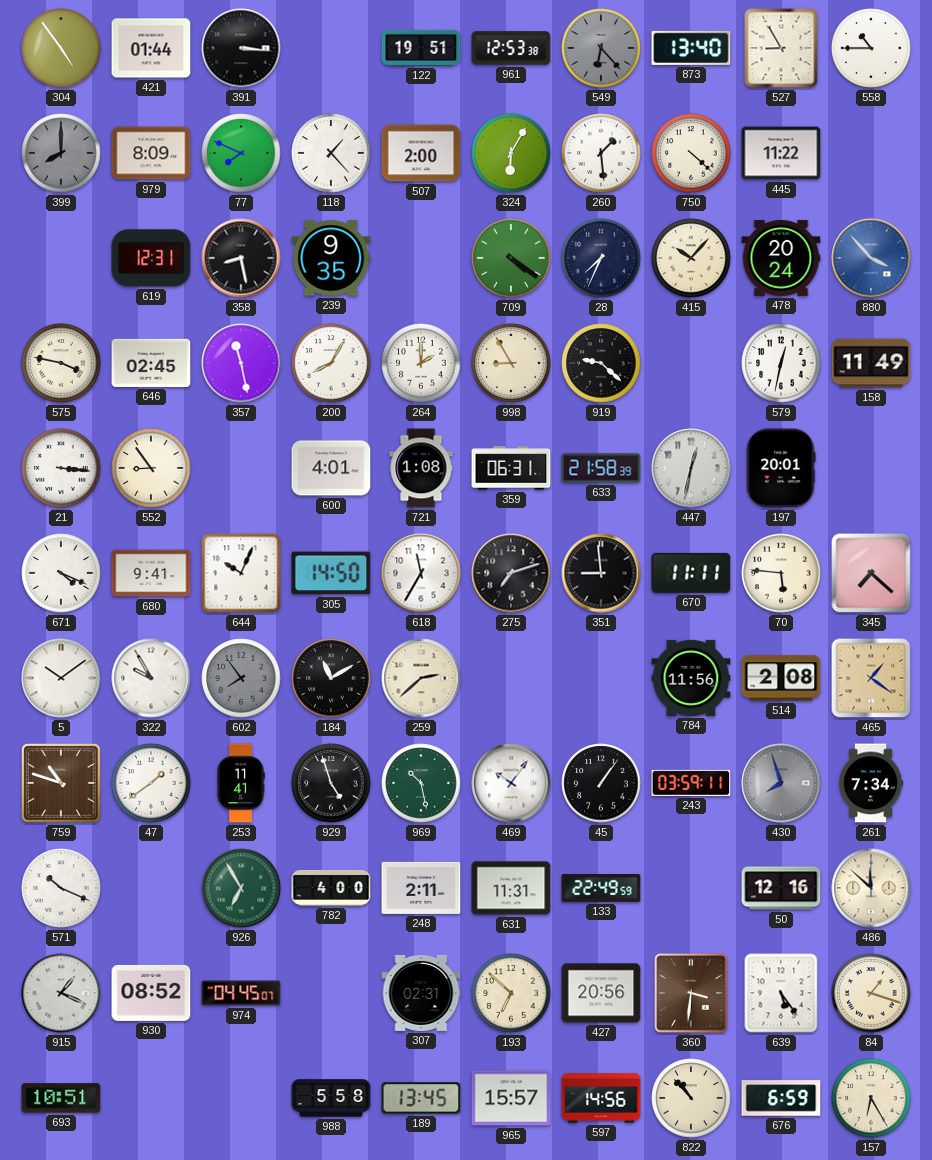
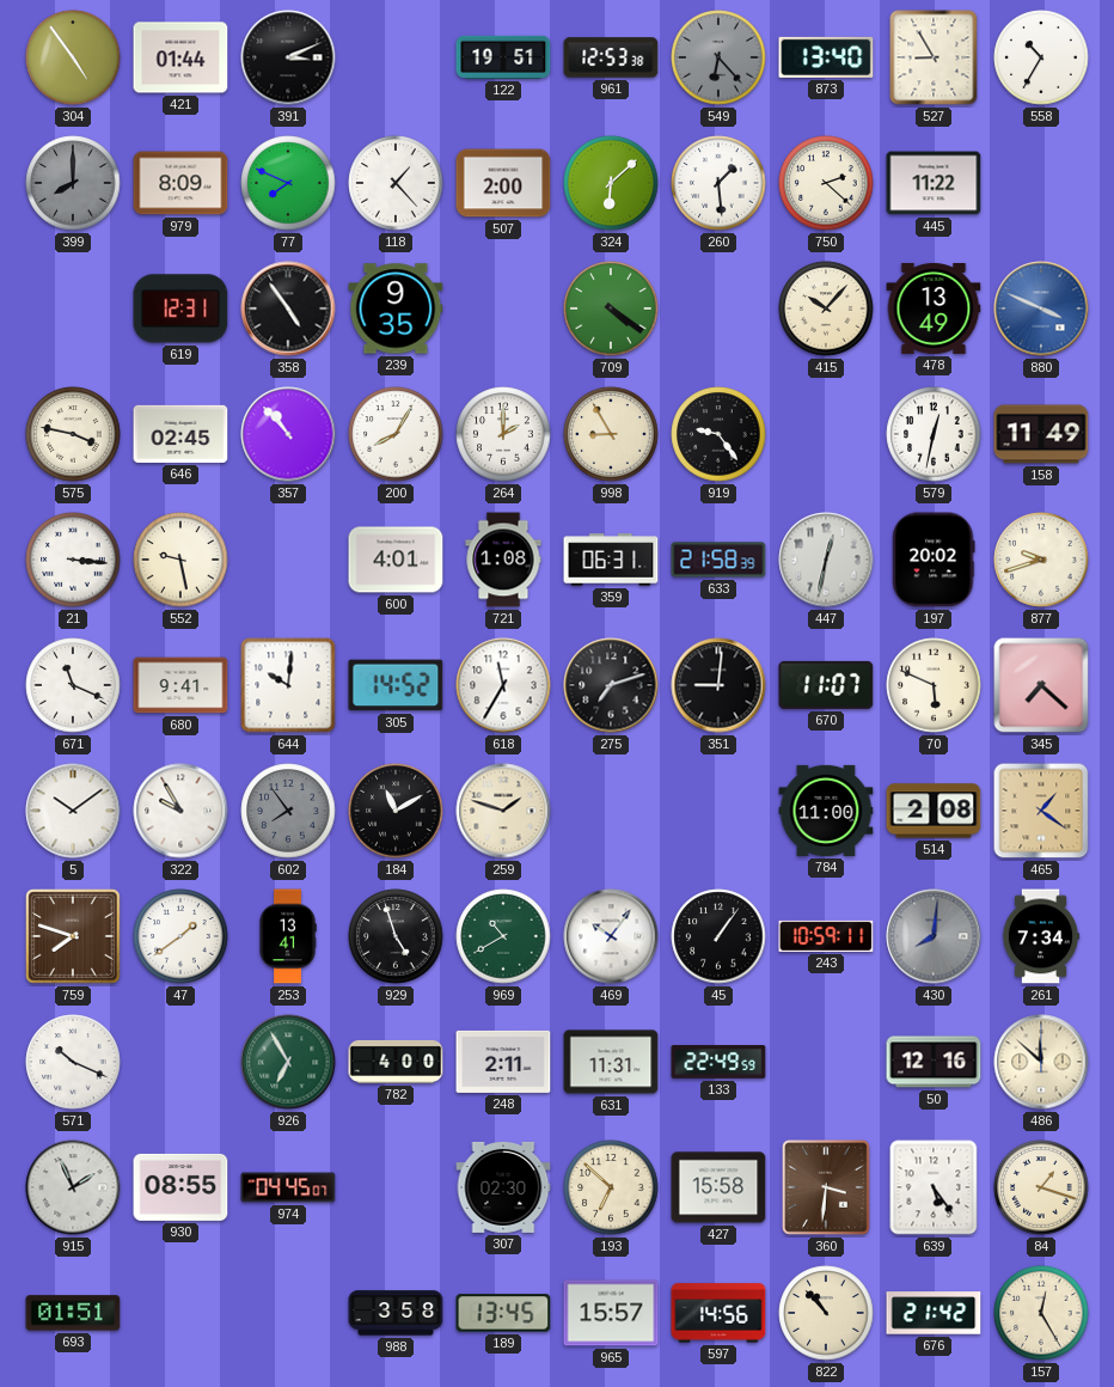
391: 3:16 -> 3:11
558: 10:45 -> 10:35
324: 6:05 -> 6:08
750: 4:22 -> 2:22
358: 8:28 -> 4:54
28: 7:34 -> none
478: 20:24 -> 13:49
880: 3:53 -> 3:49
357: 11:28 -> 10:53
919: 9:22 -> 9:24
552: 8:54 -> 9:28
197: 20:01 -> 20:02
877: none -> 9:42
671: 4:19 -> 11:19
644: 10:04 -> 10:01
305: 14:50 -> 14:52
351: 8:59 -> 9:01
670: 11:11 -> 11:07
70: 5:46 -> 5:49
259: 2:38 -> 1:48
784: 11:56 -> 11:00
759: 10:48 -> 7:48
253: 11:41 -> 13:41
969: 10:28 -> 10:40
243: 03:59 -> 10:59
430: 7:57 -> 8:01
915: 1:19 -> 1:56
930: 08:52 -> 08:55
307: 02:31 -> 02:30
427: 20:56 -> 15:58
693: 10:51 -> 01:51
988: 5:58 -> 3:58
676: 6:59 -> 21:42
157: 6:25 -> 12:25
